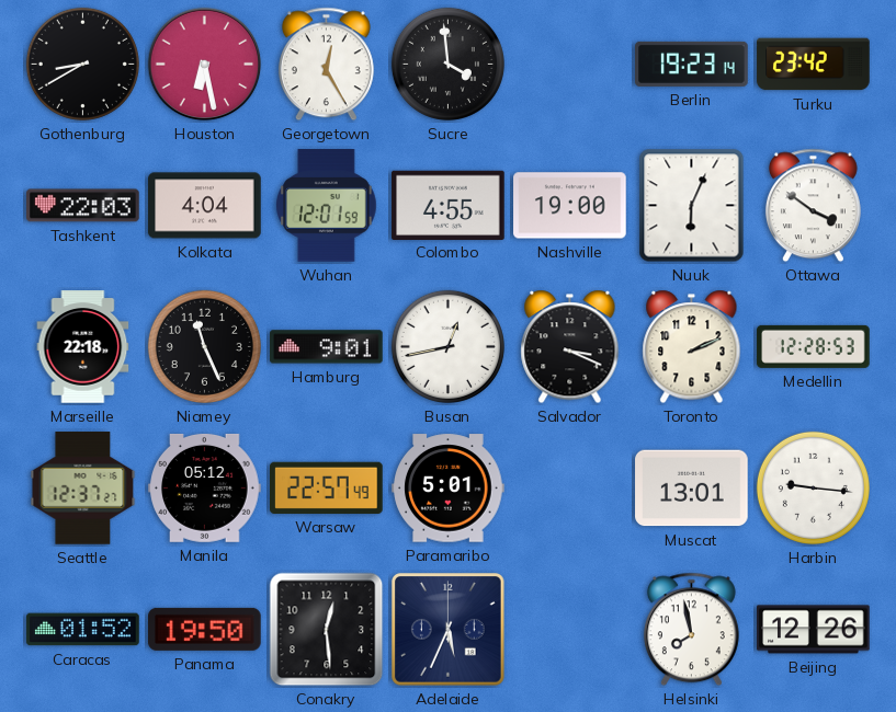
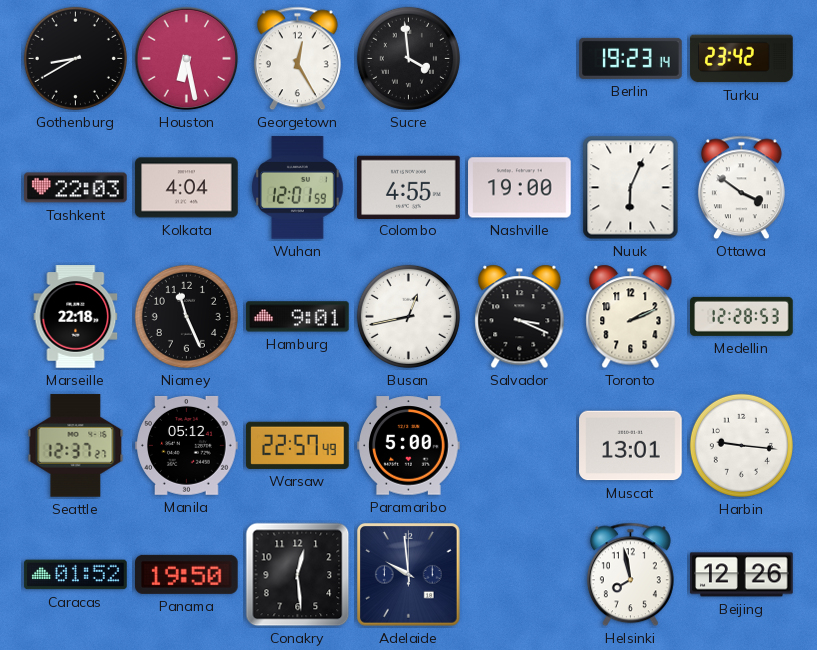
Paramaribo: 5:01 -> 5:00
Adelaide: 5:34 -> 9:59
